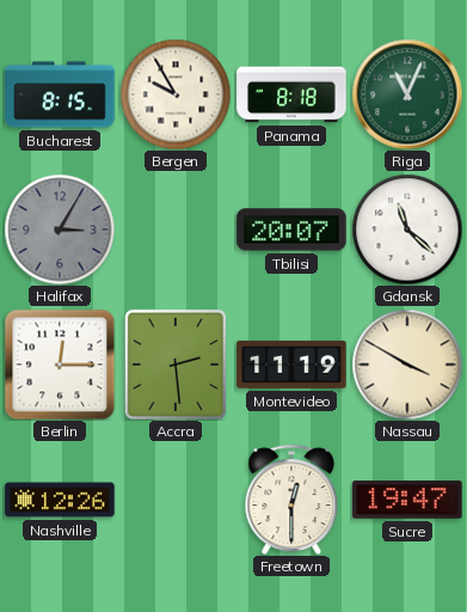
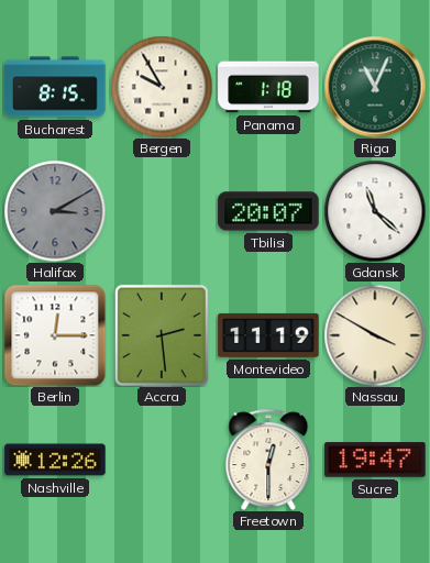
Panama: 8:18 -> 1:18
Halifax: 3:05 -> 3:10
